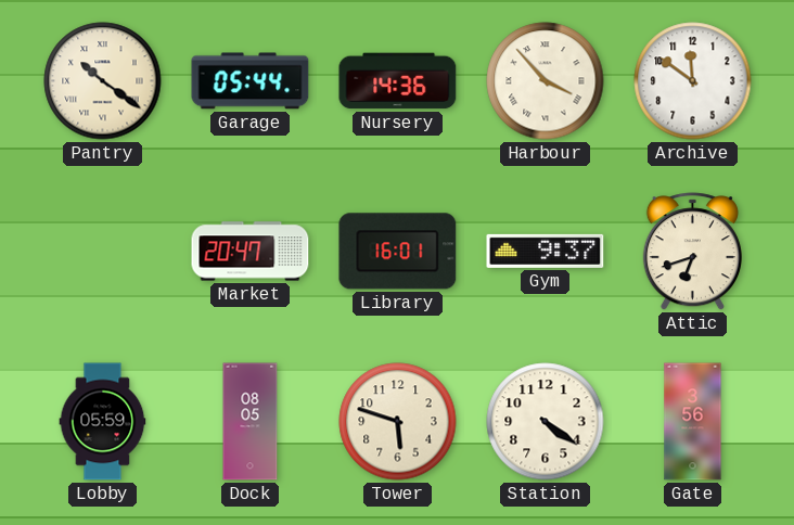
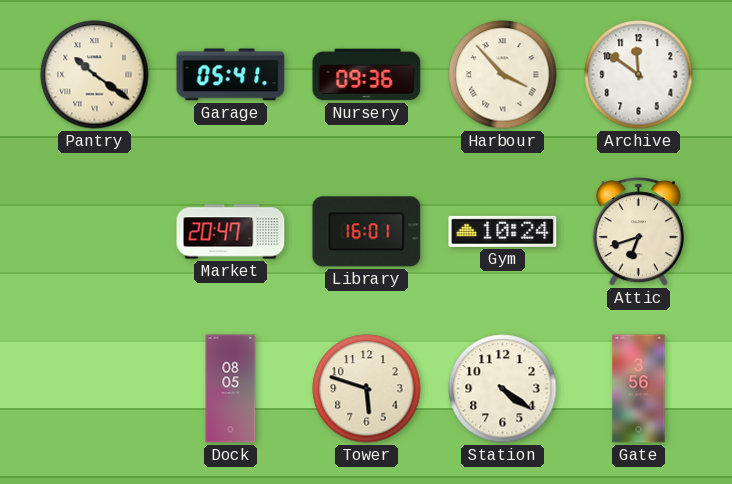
Garage: 05:44 -> 05:41
Nursery: 14:36 -> 09:36
Gym: 9:37 -> 10:24
Lobby: 05:59 -> none
